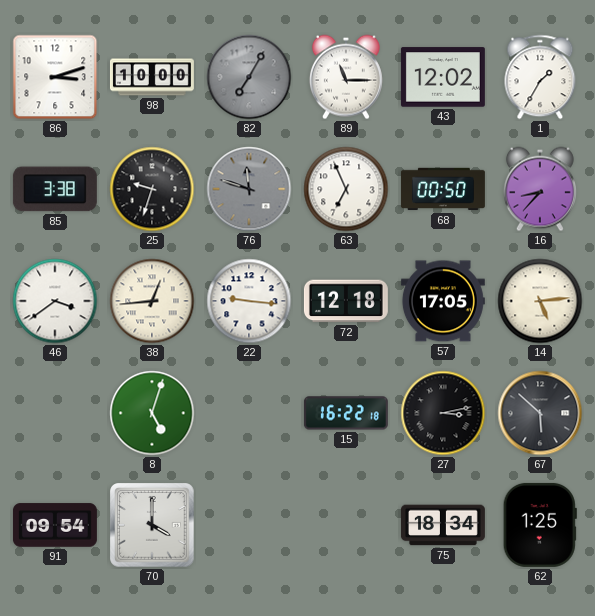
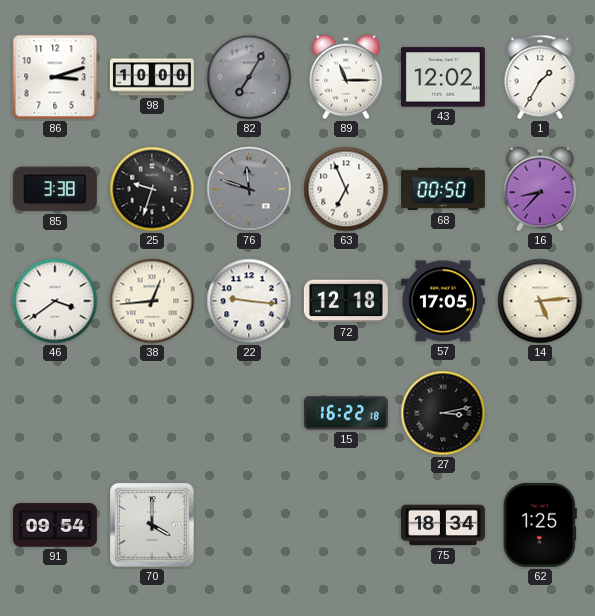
8: 5:03 -> none
67: 5:52 -> none
